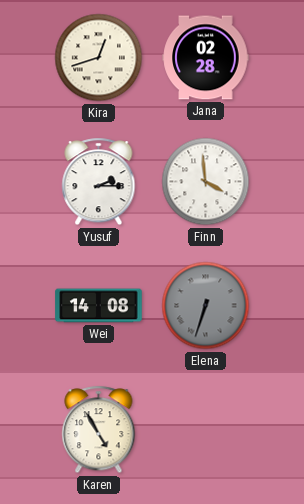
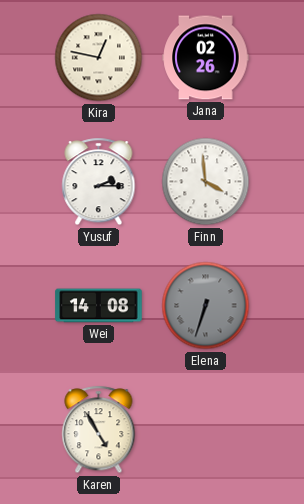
Kira: 12:42 -> 12:47
Jana: 02:28 -> 02:26
